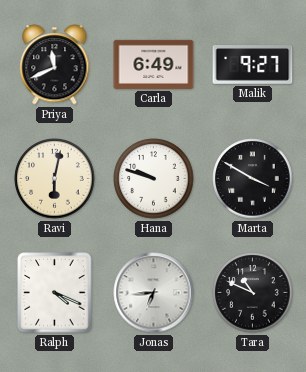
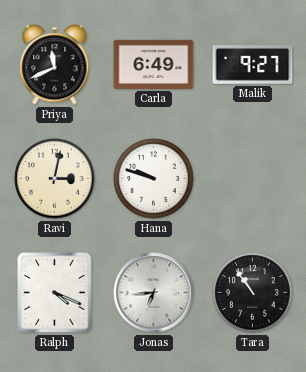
Ravi: 6:02 -> 3:02
Marta: 3:50 -> none
Tara: 10:49 -> 10:54
